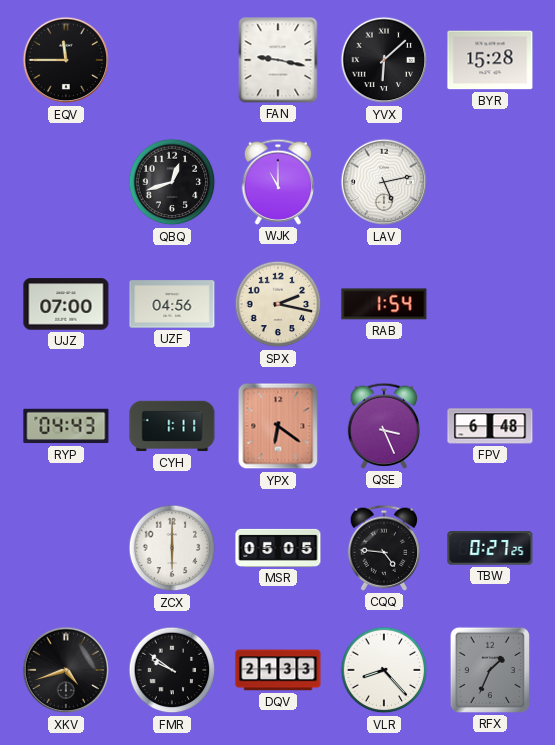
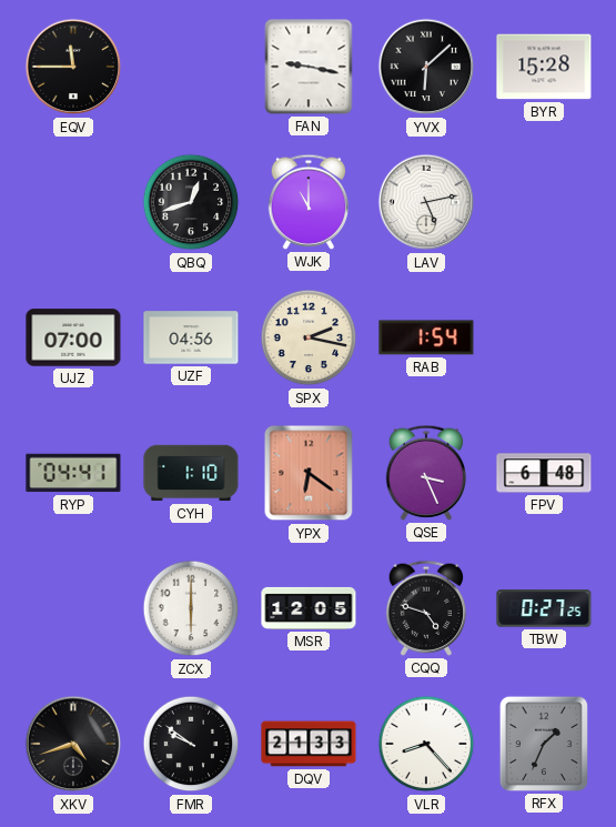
RYP: 04:43 -> 04:41
CYH: 1:11 -> 1:10
MSR: 05:05 -> 12:05
CQQ: 4:46 -> 4:48
